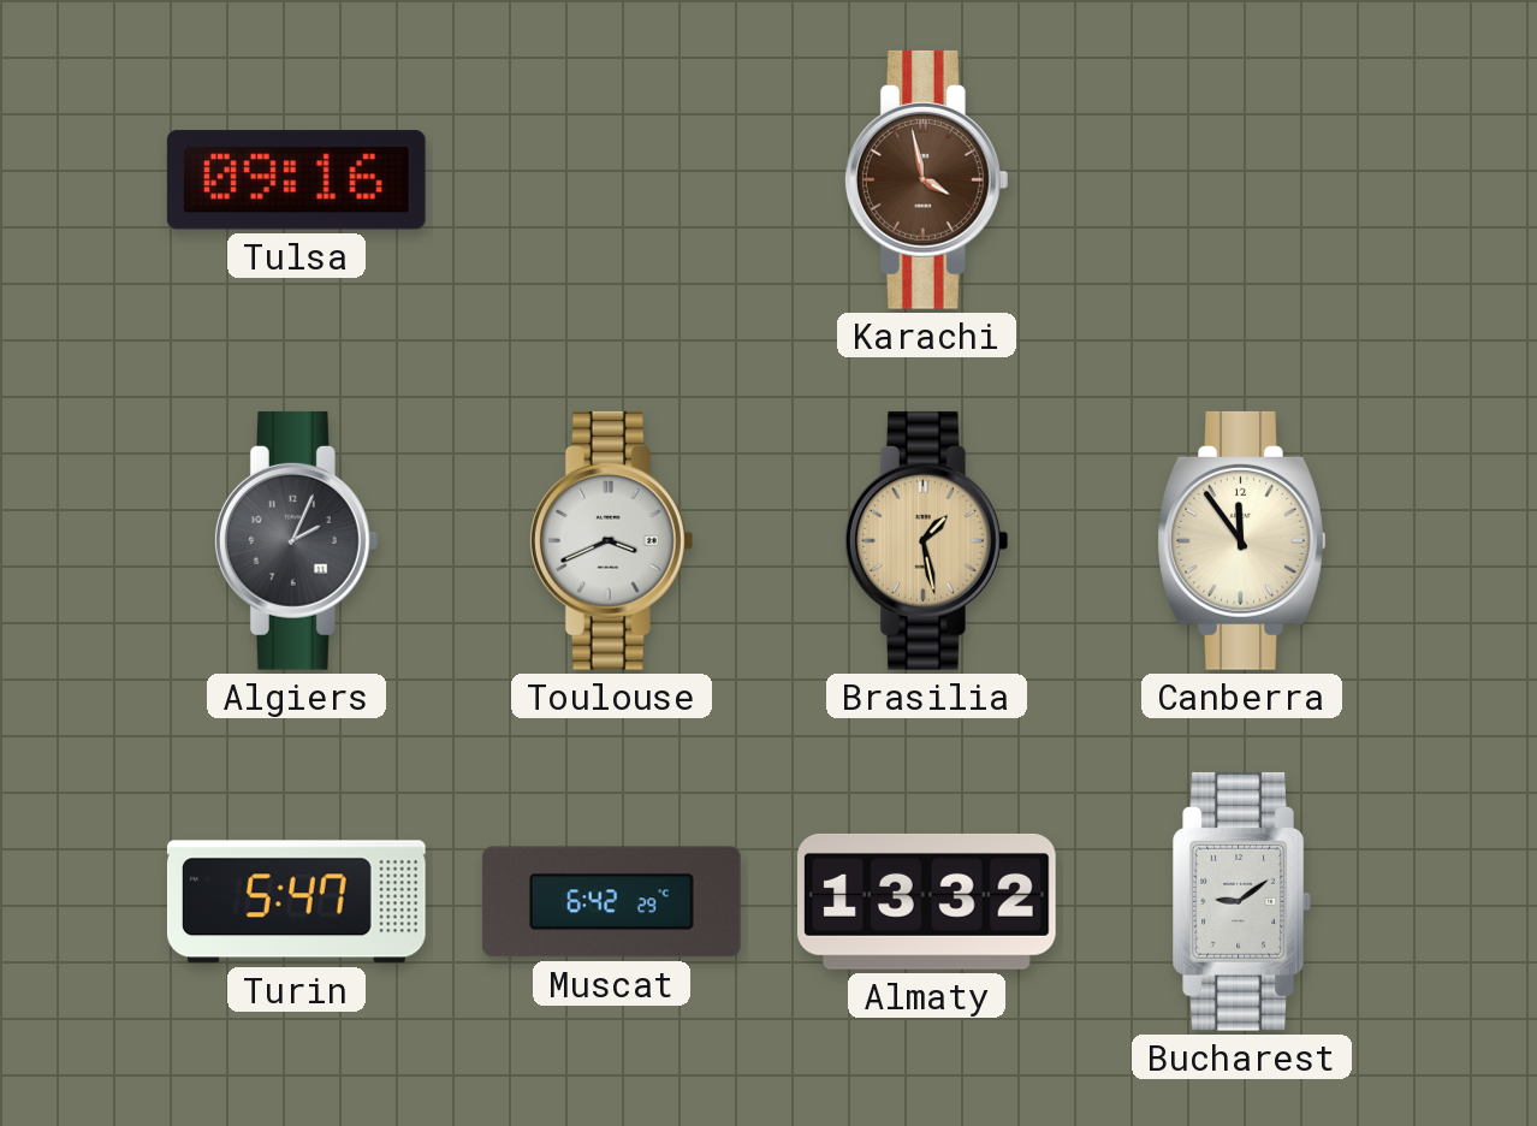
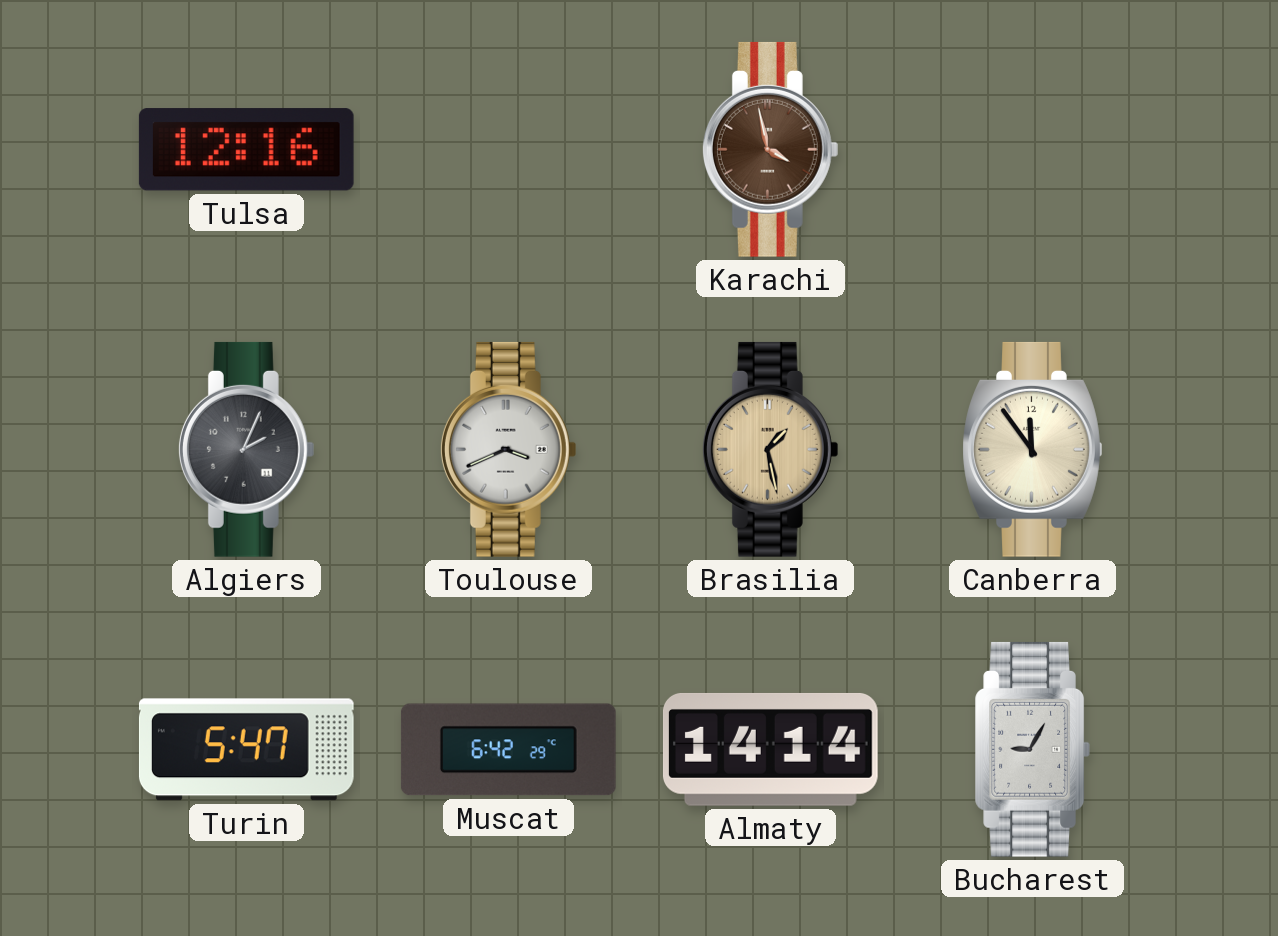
Tulsa: 09:16 -> 12:16
Almaty: 13:32 -> 14:14
Bucharest: 9:09 -> 9:05
